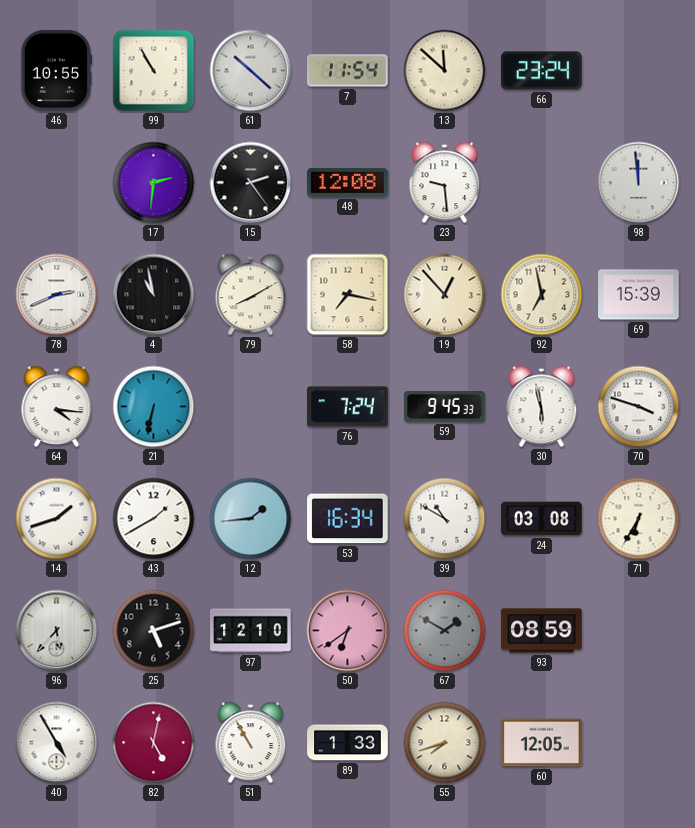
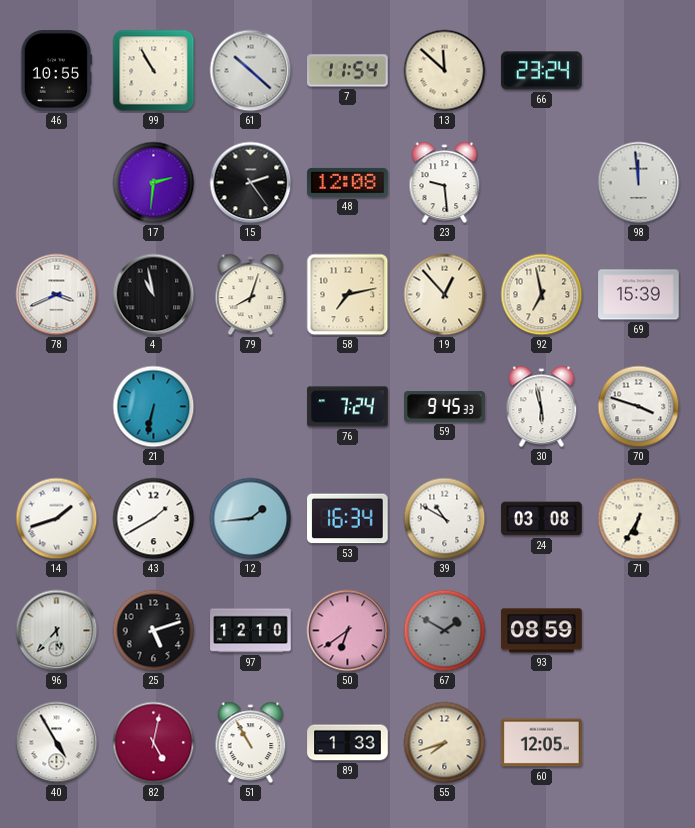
78: 2:41 -> 3:41
79: 8:10 -> 8:03
58: 7:17 -> 7:13
64: 4:16 -> none
